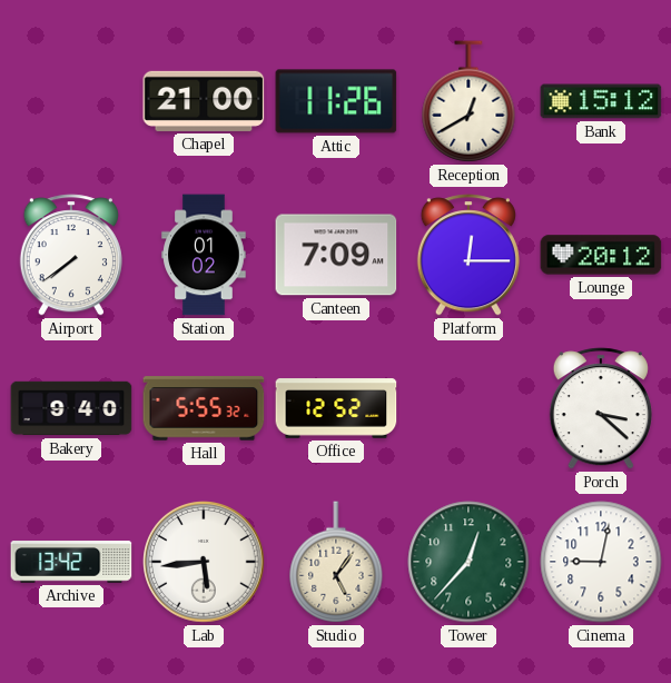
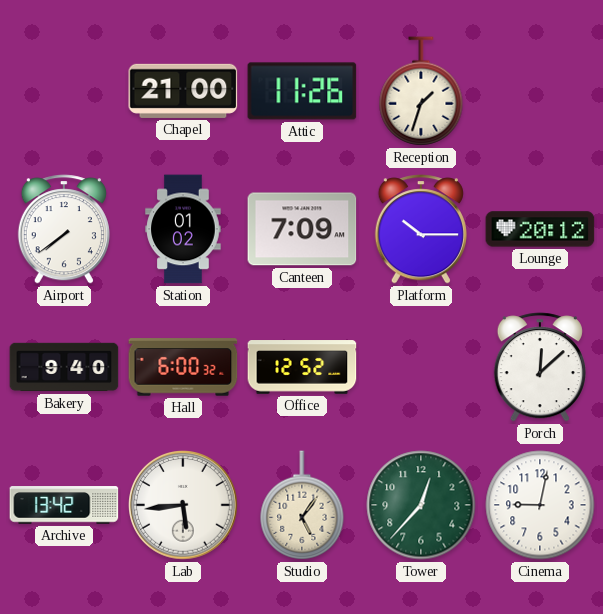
Reception: 12:40 -> 1:33
Bank: 15:12 -> none
Platform: 12:15 -> 10:15
Hall: 5:55 -> 6:00
Porch: 3:22 -> 12:08
